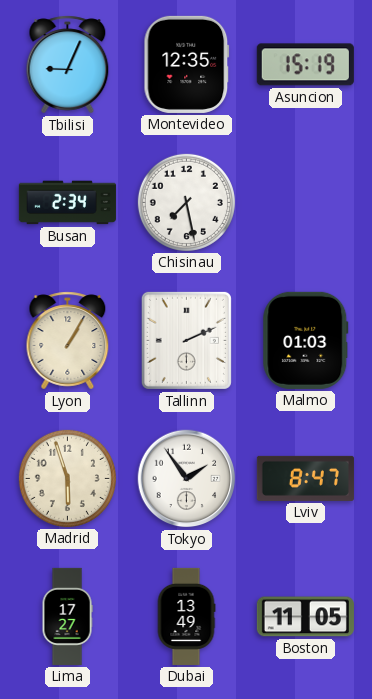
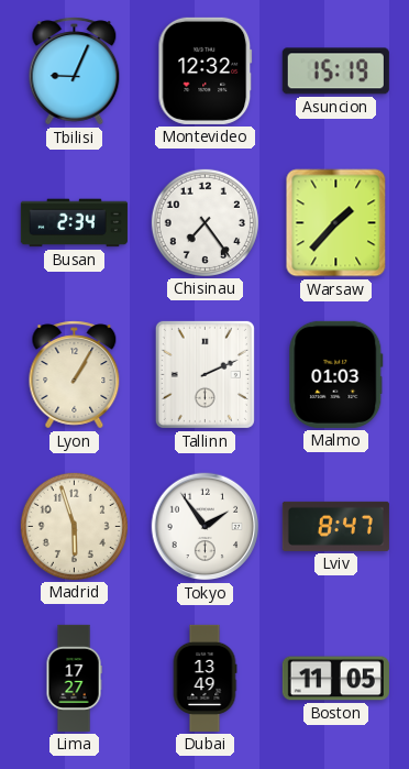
Montevideo: 12:35 -> 12:32
Chisinau: 7:28 -> 7:24
Warsaw: none -> 1:37
